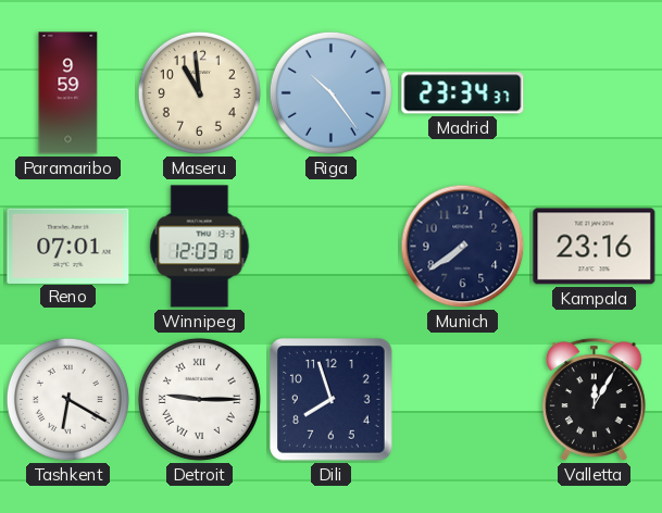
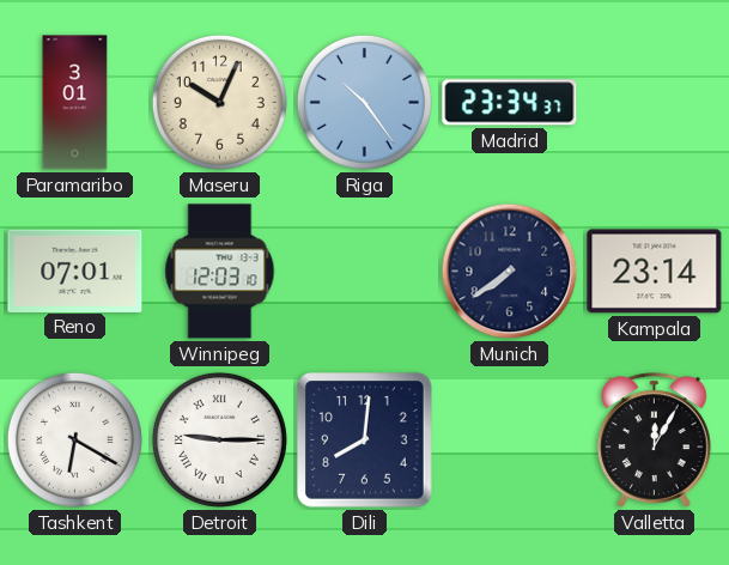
Paramaribo: 9:59 -> 3:01
Maseru: 10:59 -> 10:04
Kampala: 23:16 -> 23:14
Dili: 7:57 -> 8:01
